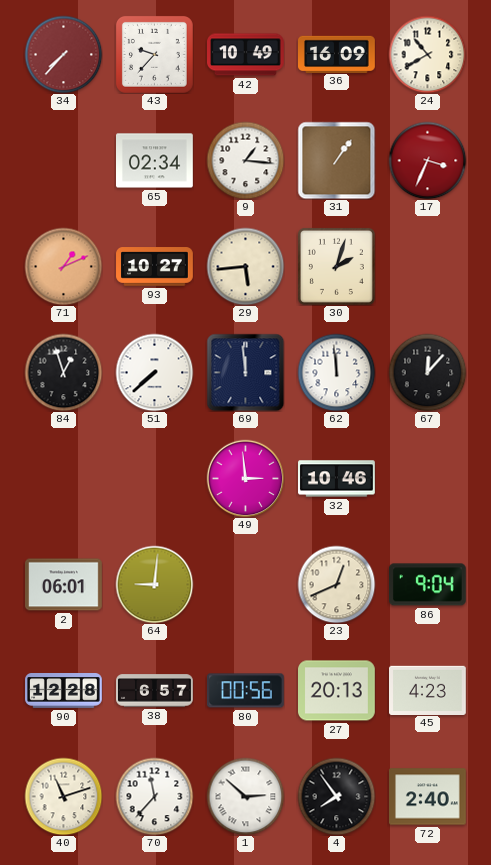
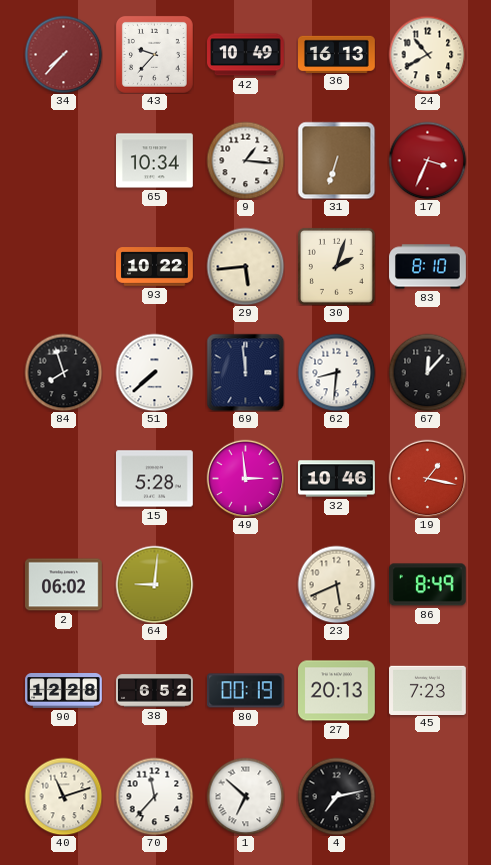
36: 16:09 -> 16:13
65: 02:34 -> 10:34
31: 1:06 -> 6:33
71: 1:11 -> none
93: 10:27 -> 10:22
83: none -> 8:10
84: 12:57 -> 7:57
62: 11:59 -> 8:31
15: none -> 5:28
19: none -> 1:17
2: 06:01 -> 06:02
23: 12:41 -> 5:41
86: 9:04 -> 8:49
38: 6:57 -> 6:52
80: 00:56 -> 00:19
45: 4:23 -> 7:23
1: 2:52 -> 6:52
4: 7:54 -> 7:13
72: 2:40 -> none
